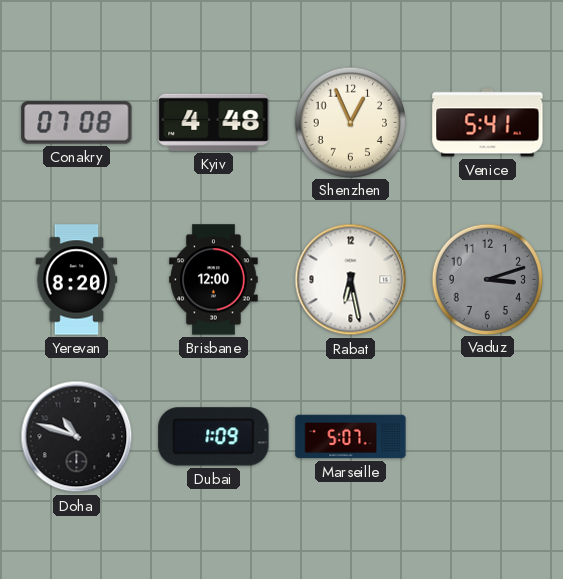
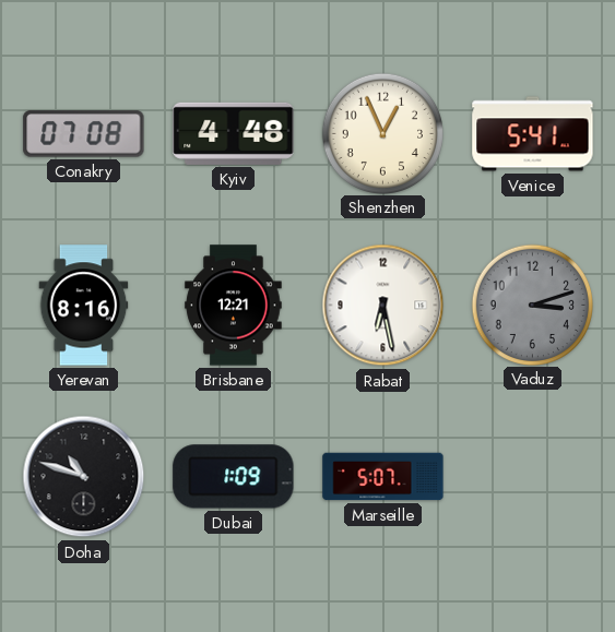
Yerevan: 8:20 -> 8:16
Brisbane: 12:00 -> 12:21
